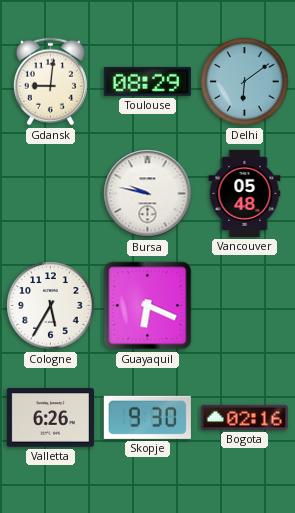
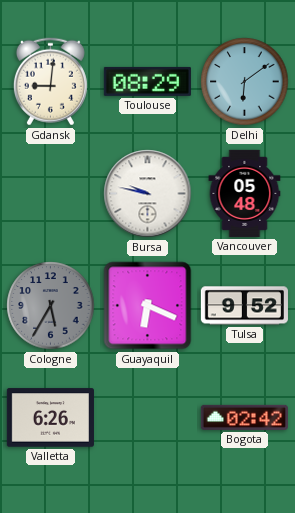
Cologne dial: white -> grey
Tulsa: none -> 9:52
Skopje: 9:30 -> none
Bogota: 02:16 -> 02:42
